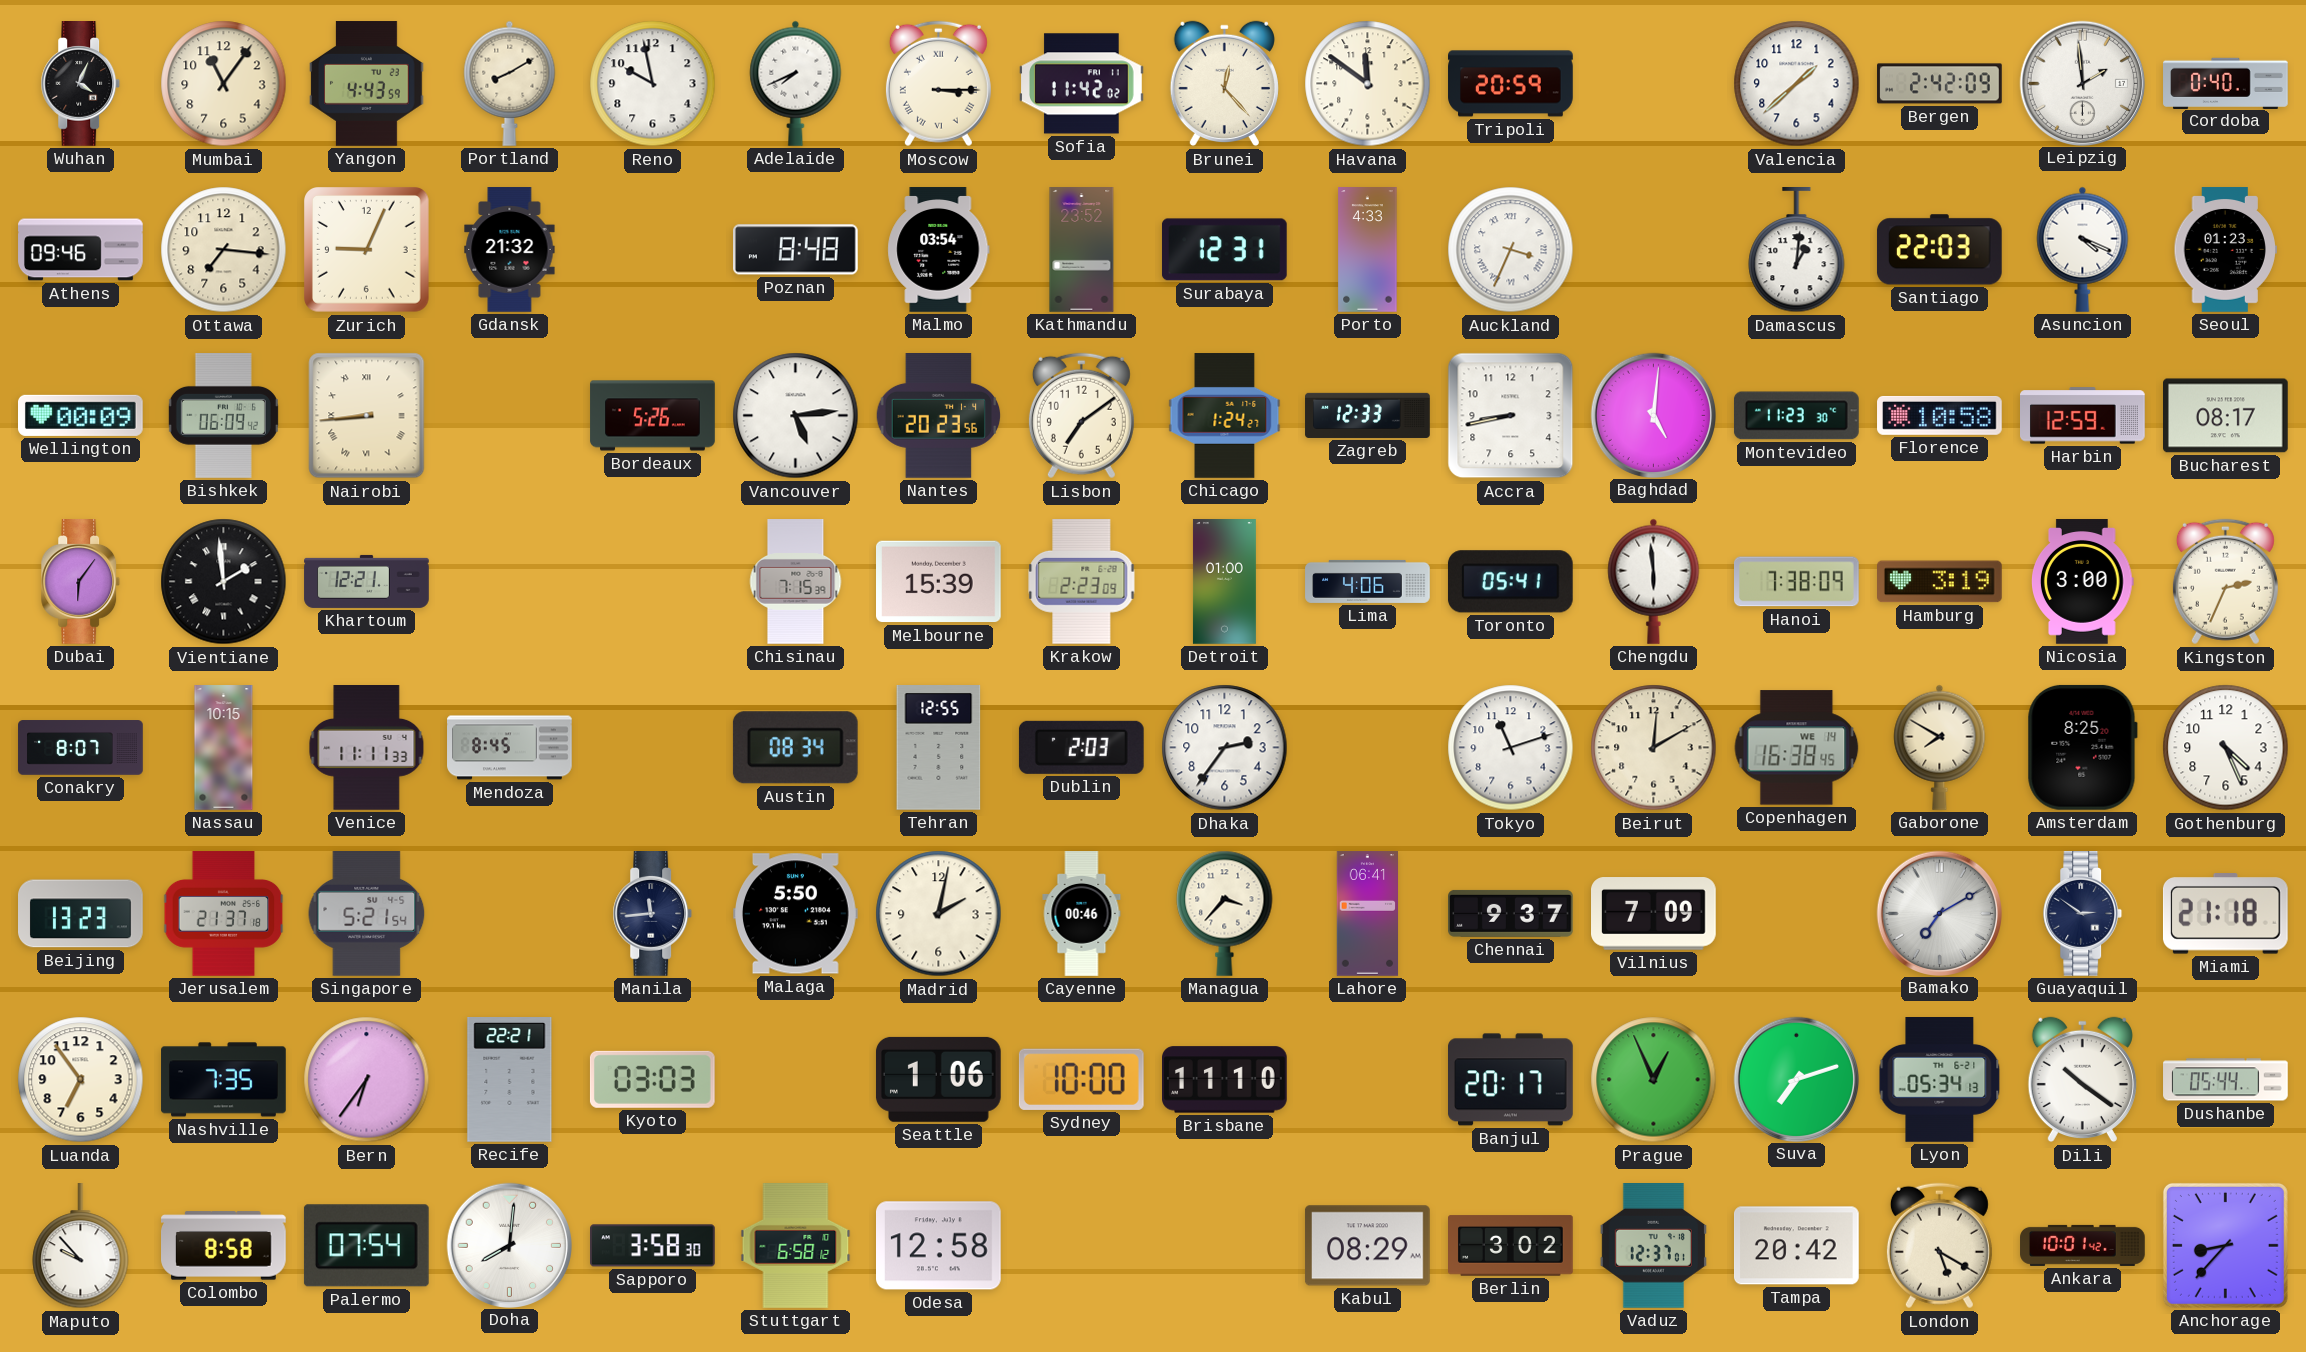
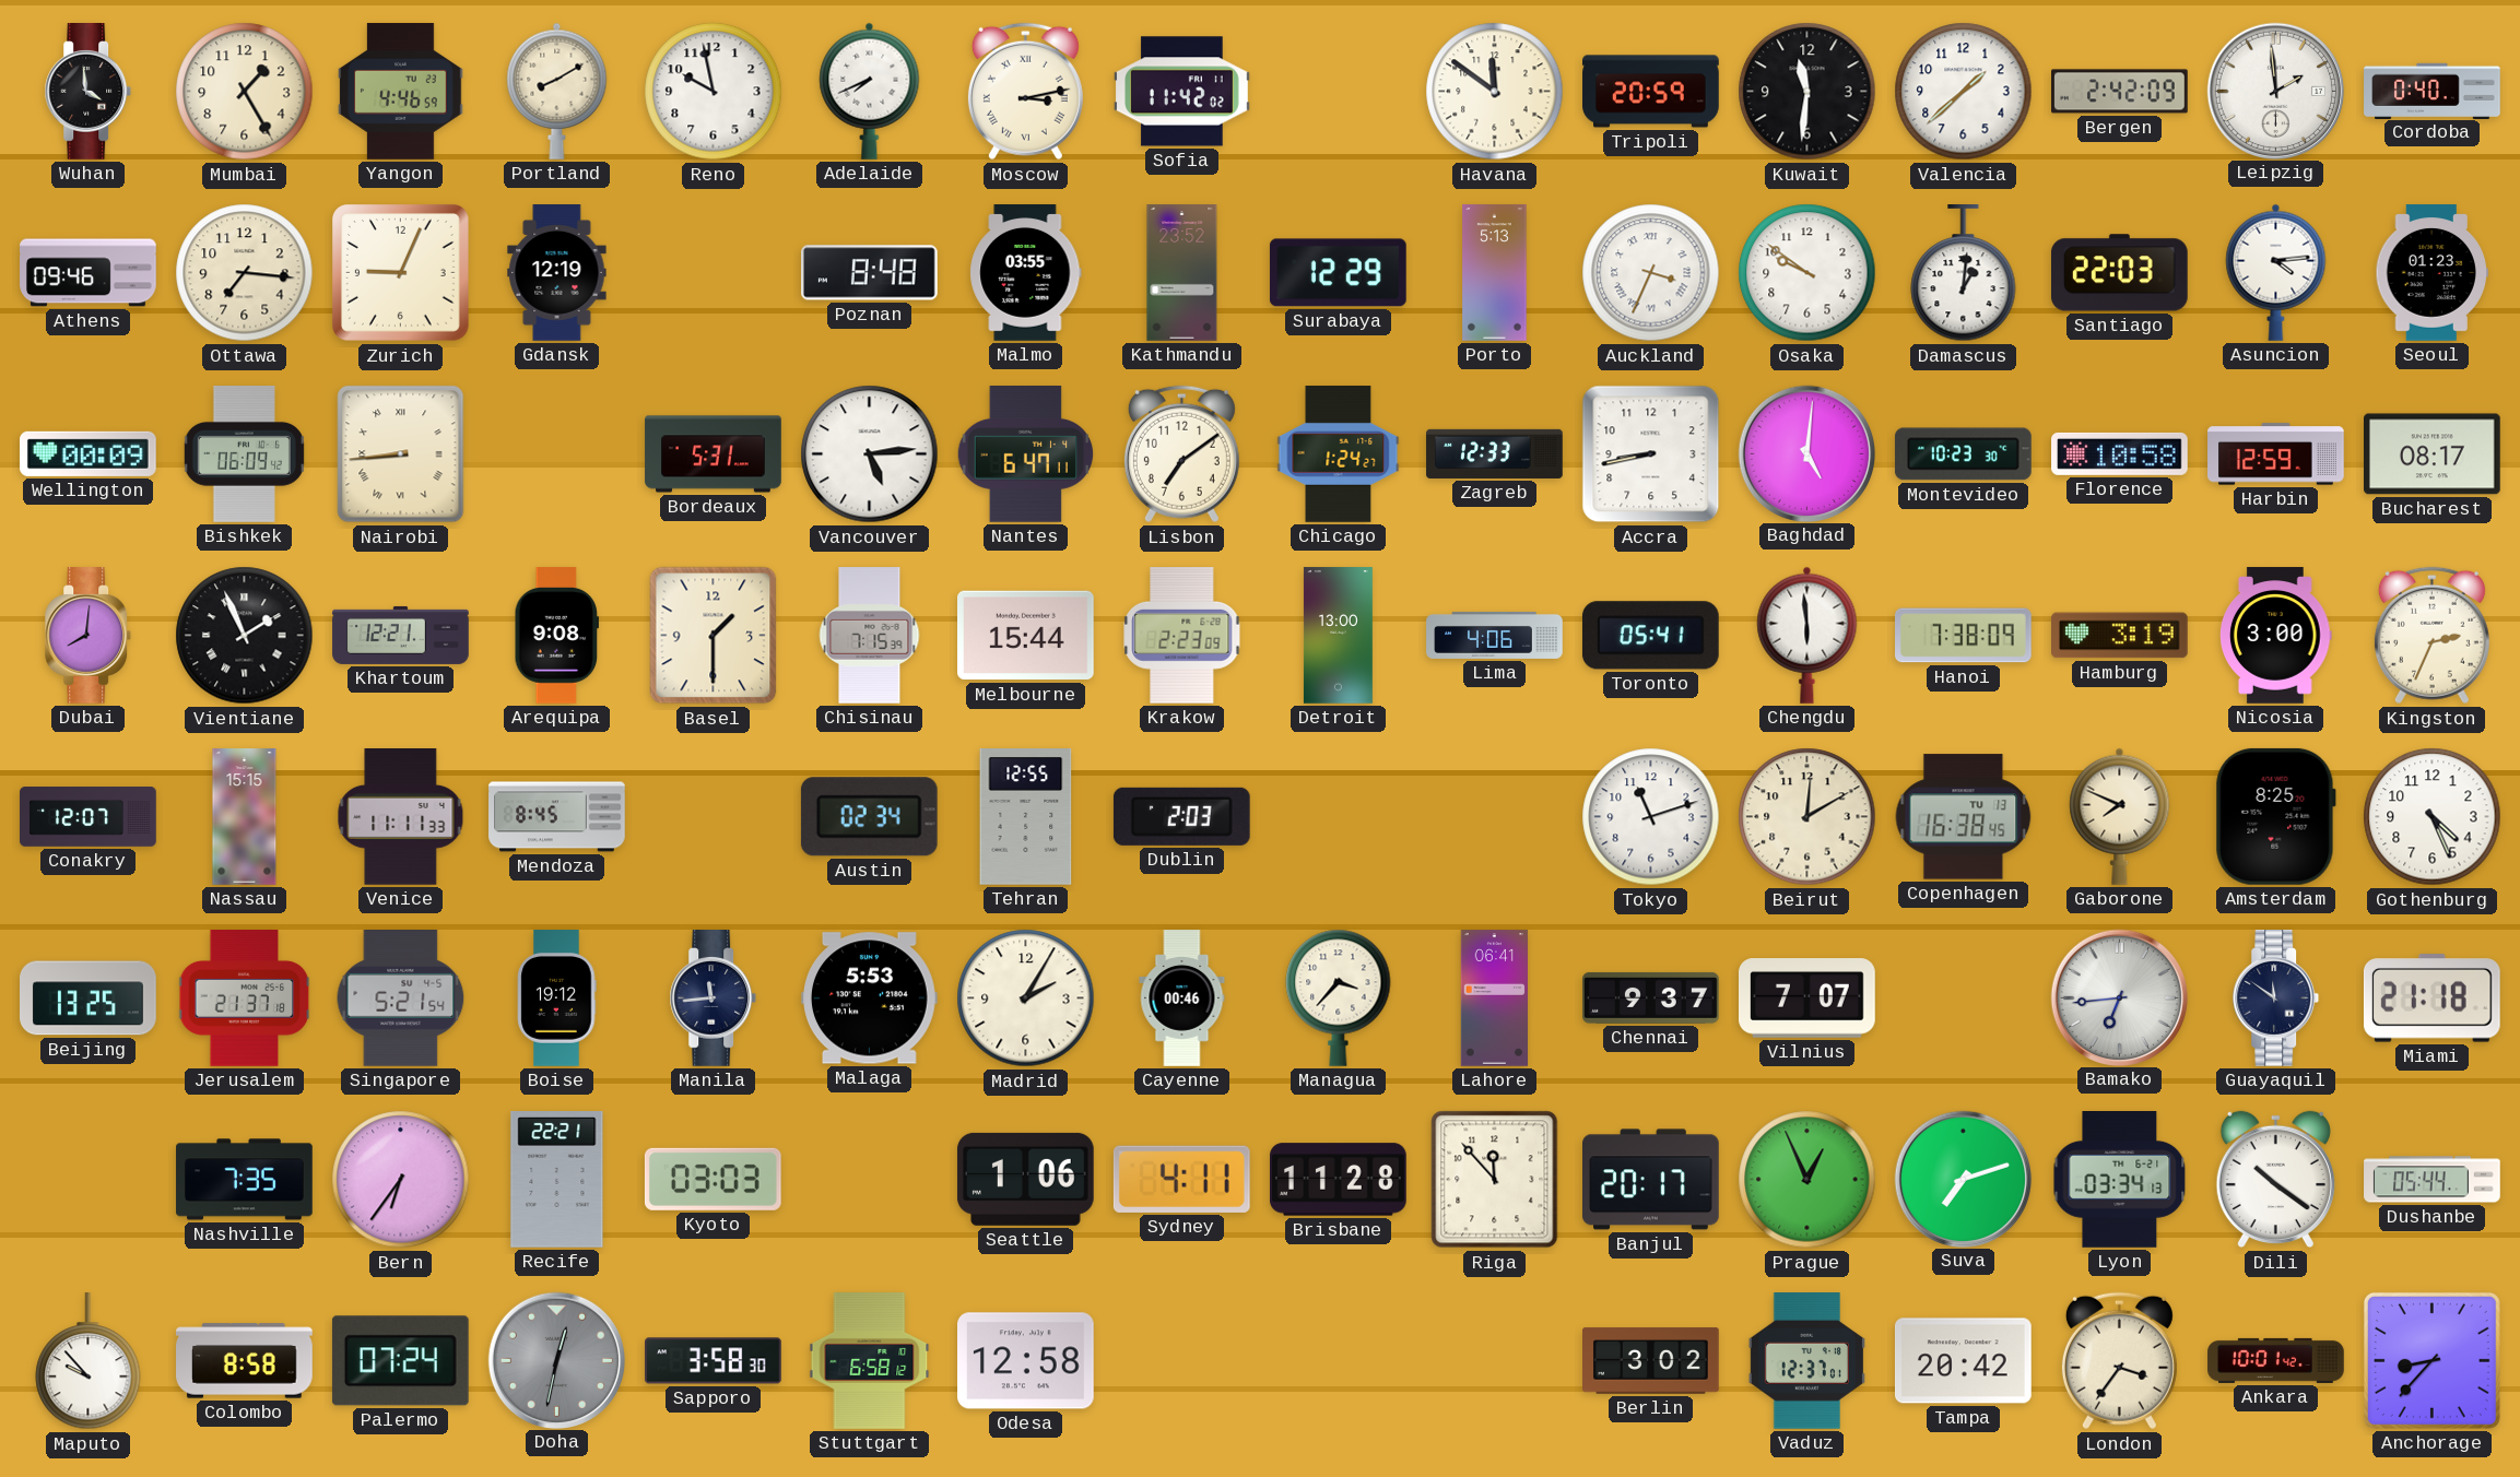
Wuhan: 4:04 -> 3:59
Mumbai: 11:06 -> 1:25
Yangon: 4:43 -> 4:46
Moscow: 3:15 -> 3:13
Brunei: 12:23 -> none
Kuwait: none -> 11:31
Gdansk: 21:32 -> 12:19
Malmo: 03:54 -> 03:55
Surabaya: 12:31 -> 12:29
Porto: 4:33 -> 5:13
Osaka: none -> 9:51
Asuncion: 4:19 -> 4:14
Bordeaux: 5:26 -> 5:31
Nantes: 20:23 -> 6:47
Montevideo: 11:23 -> 10:23
Dubai: 6:06 -> 8:01
Vientiane: 1:59 -> 1:56
Arequipa: none -> 9:08
Basel: none -> 1:30
Melbourne: 15:39 -> 15:44
Detroit: 01:00 -> 13:00
Conakry: 8:07 -> 12:07
Nassau: 10:15 -> 15:15
Austin: 08:34 -> 02:34
Dhaka: 2:36 -> none
Copenhagen date: WE 14 -> TU 13
Gaborone: 7:50 -> 7:49
Beijing: 13:23 -> 13:25
Boise: none -> 19:12
Malaga: 5:50 -> 5:53
Madrid: 2:02 -> 2:05
Vilnius: 7:09 -> 7:07
Bamako: 7:10 -> 6:44
Guayaquil: 2:51 -> 11:51
Luanda: 6:54 -> none
Sydney: 10:00 -> 4:11
Brisbane: 11:10 -> 11:28
Riga: none -> 11:53
Lyon: 05:34 -> 03:34
Palermo: 07:54 -> 07:24
Doha: 8:01 -> 12:32
Doha dial: white -> grey
Kabul: 08:29 -> none
London: 5:20 -> 3:36
